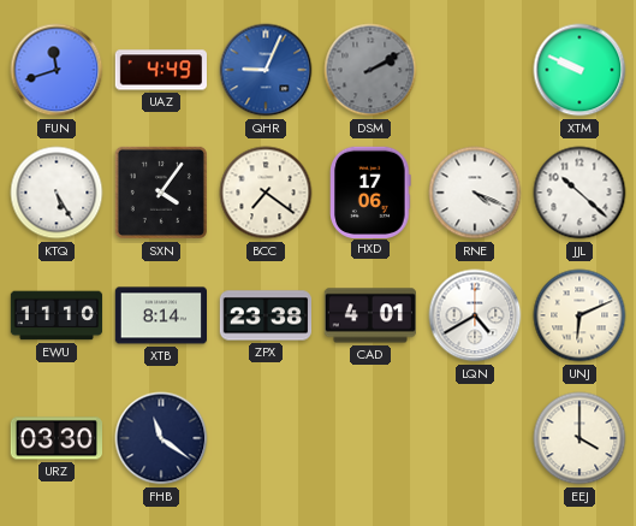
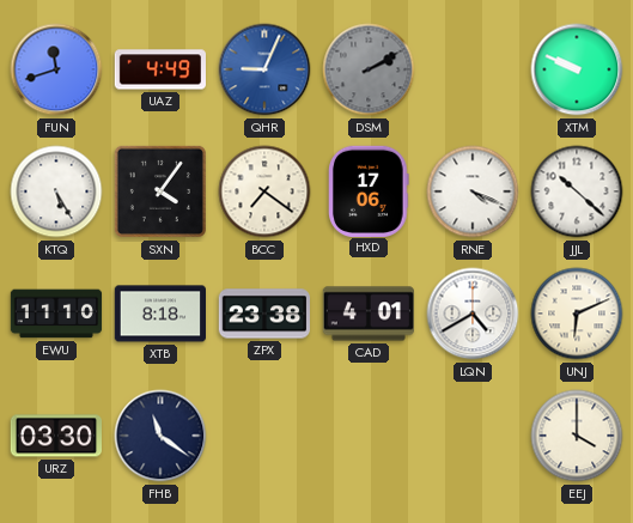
XTB: 8:14 -> 8:18
